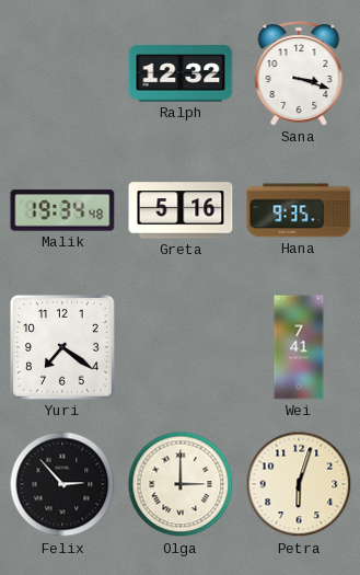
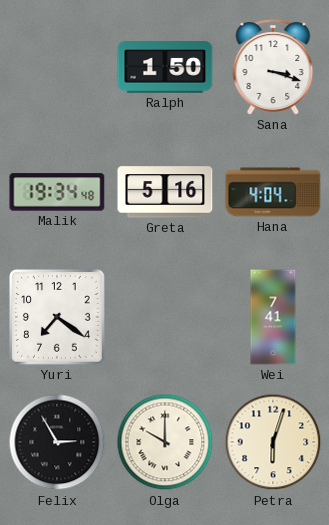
Ralph: 12:32 -> 1:50
Hana: 9:35 -> 4:04
Felix: 2:53 -> 2:55
Olga: 3:00 -> 10:00
